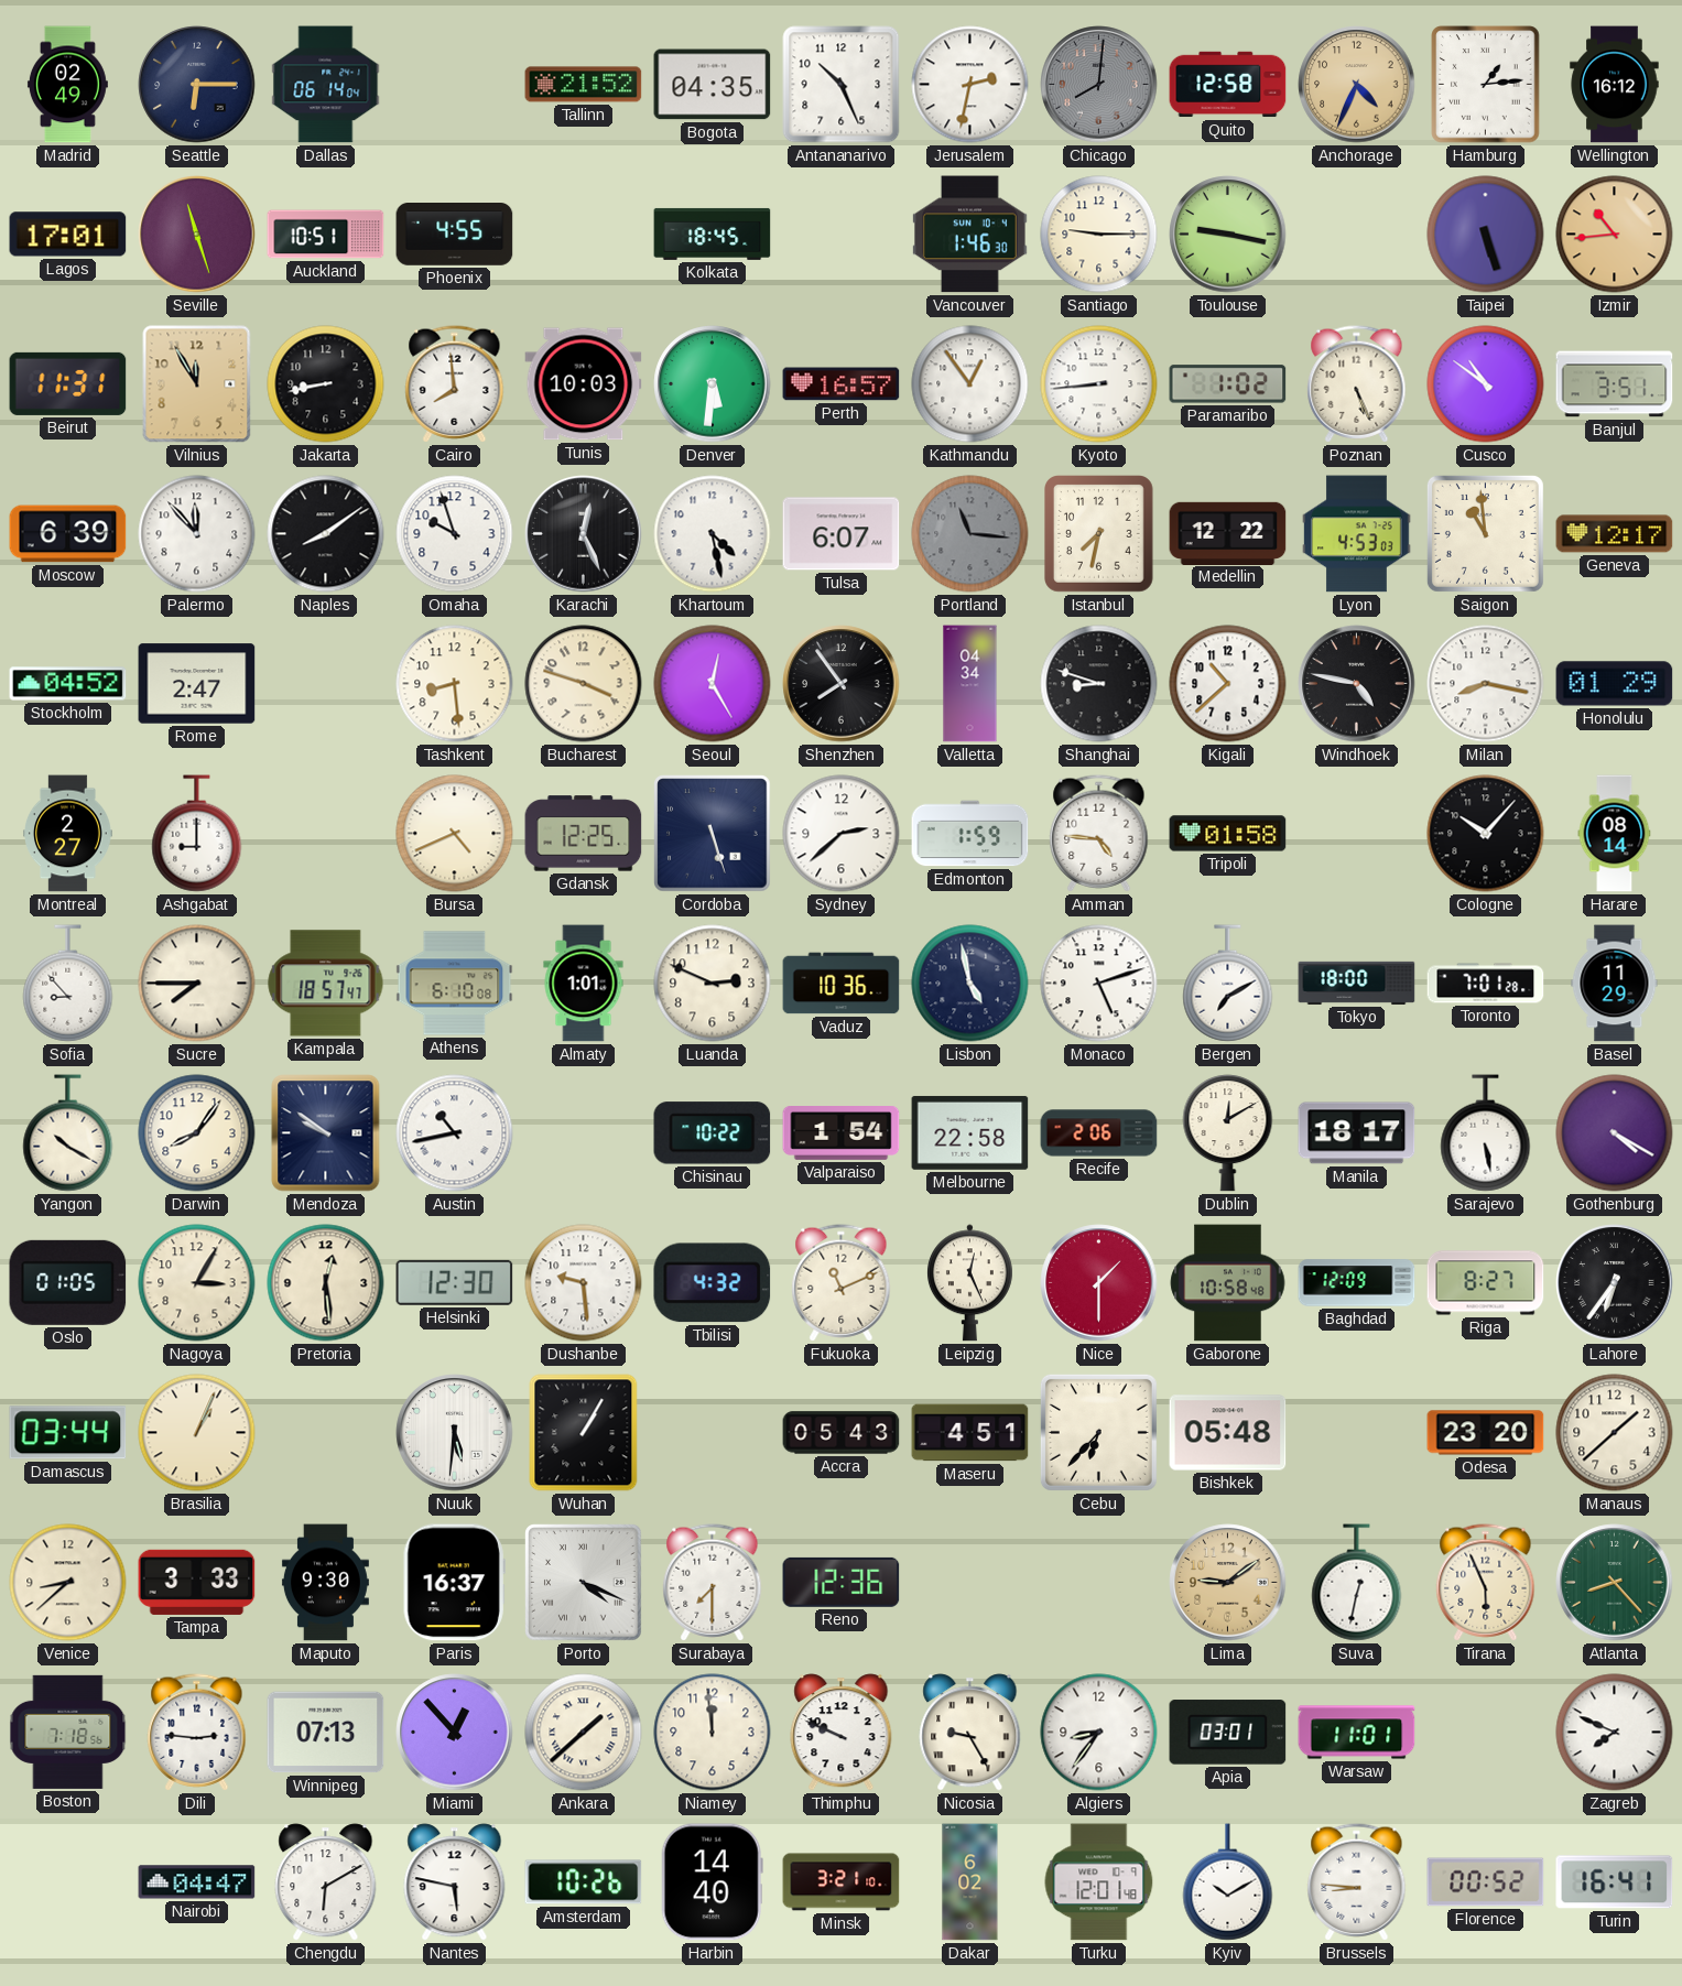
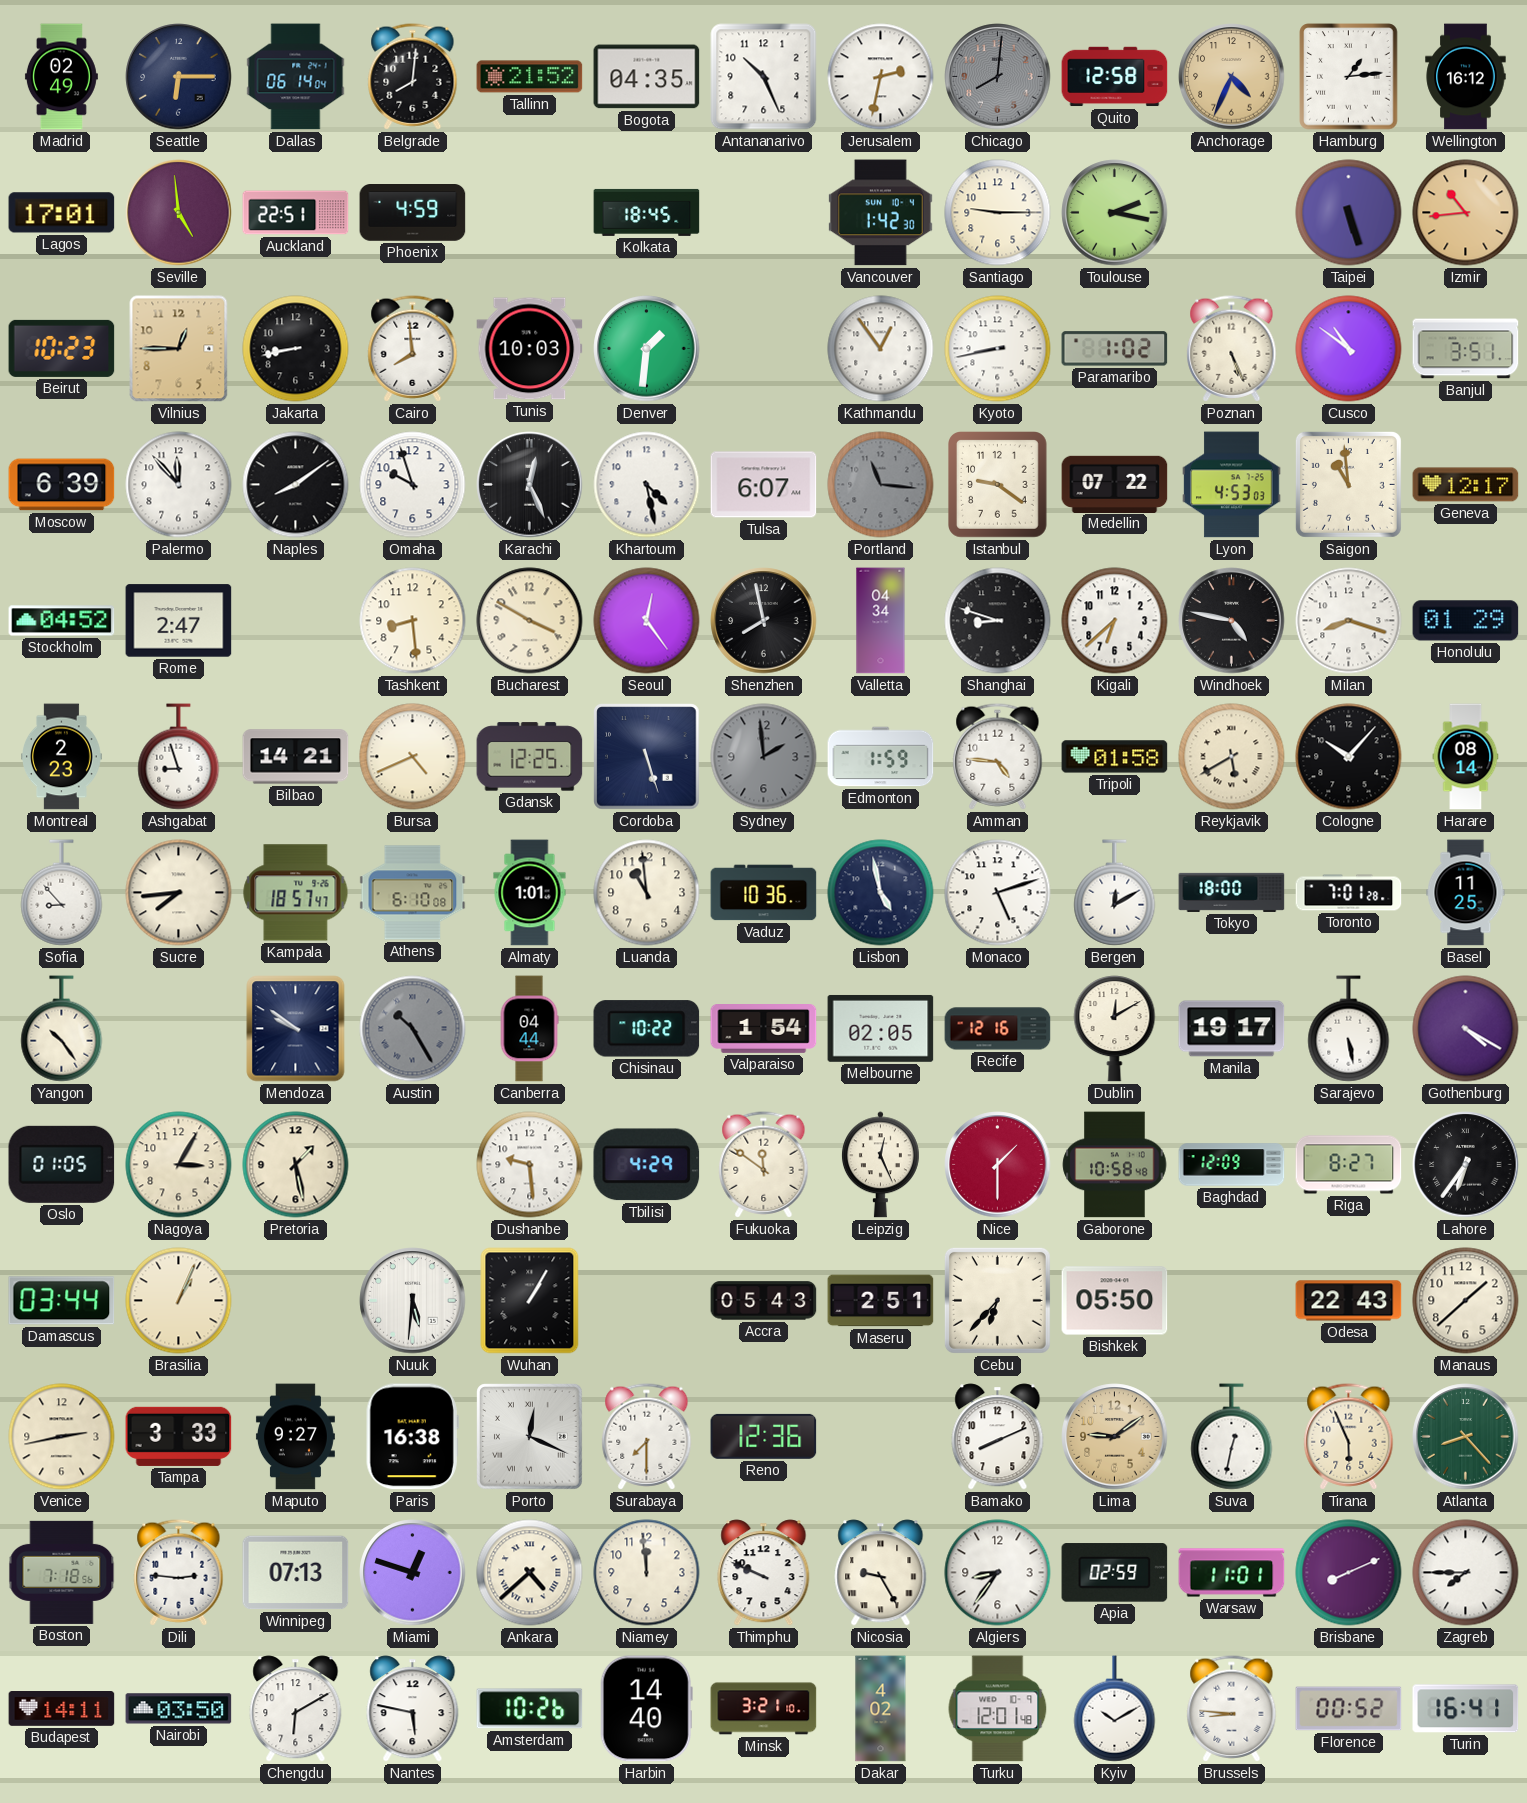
Belgrade: none -> 8:01
Seville: 11:27 -> 4:59
Auckland: 10:51 -> 22:51
Phoenix: 4:55 -> 4:59
Vancouver: 1:46 -> 1:42
Toulouse: 9:17 -> 2:17
Beirut: 11:31 -> 10:23
Vilnius: 11:55 -> 12:45
Denver: 5:31 -> 1:31
Perth: 16:57 -> none
Kyoto: 8:44 -> 8:43
Istanbul: 7:32 -> 9:21
Medellin: 12:22 -> 07:22
Bucharest: 3:48 -> 3:50
Seoul: 12:25 -> 12:24
Shenzhen: 7:54 -> 7:58
Kigali: 10:38 -> 6:38
Milan: 8:17 -> 8:18
Montreal: 2:27 -> 2:23
Ashgabat: 9:00 -> 8:57
Bilbao: none -> 14:21
Sydney: 2:38 -> 1:59
Sydney dial: white -> grey
Reykjavik: none -> 5:40
Sucre: 7:45 -> 7:44
Luanda: 2:49 -> 10:59
Bergen: 7:10 -> 12:10
Basel: 11:29 -> 11:25
Yangon: 10:20 -> 10:24
Darwin: 8:06 -> none
Austin: 10:43 -> 10:25
Austin dial: white -> grey
Canberra: none -> 04:44
Melbourne: 22:58 -> 02:05
Recife: 2:06 -> 12:16
Manila: 18:17 -> 19:17
Pretoria: 12:29 -> 1:28
Helsinki: 12:30 -> none
Tbilisi: 4:32 -> 4:29
Fukuoka: 11:11 -> 11:51
Maseru: 4:51 -> 2:51
Bishkek: 05:48 -> 05:50
Odesa: 23:20 -> 22:43
Venice: 8:38 -> 2:43
Maputo: 9:30 -> 9:27
Paris: 16:37 -> 16:38
Porto: 4:19 -> 12:19
Bamako: none -> 8:11
Miami: 12:53 -> 12:48
Ankara: 1:38 -> 4:38
Apia: 03:01 -> 02:59
Brisbane: none -> 8:11
Zagreb: 7:49 -> 7:45
Budapest: none -> 14:11
Nairobi: 04:47 -> 03:50
Dakar: 6:02 -> 4:02
